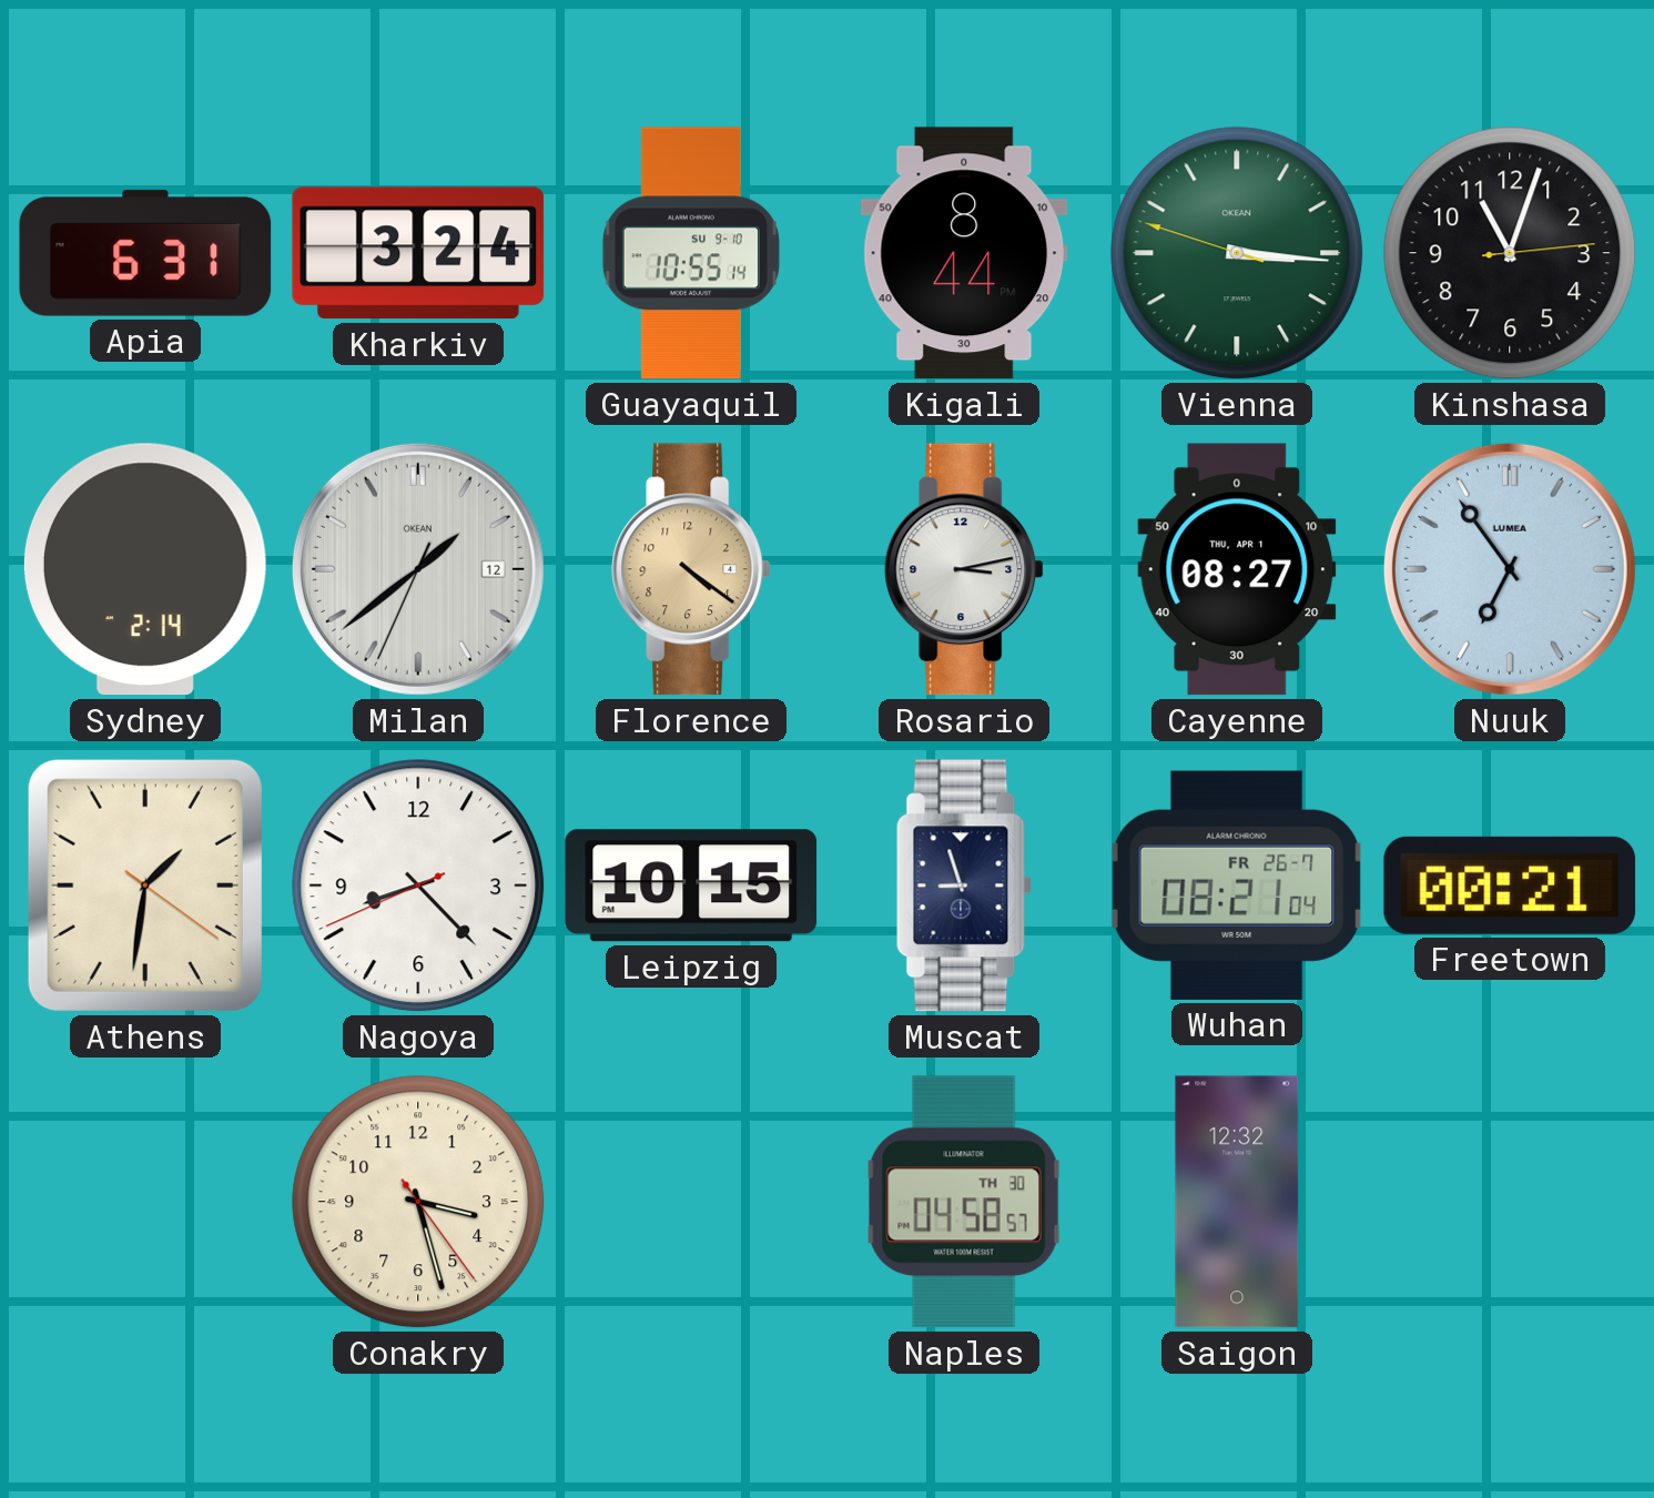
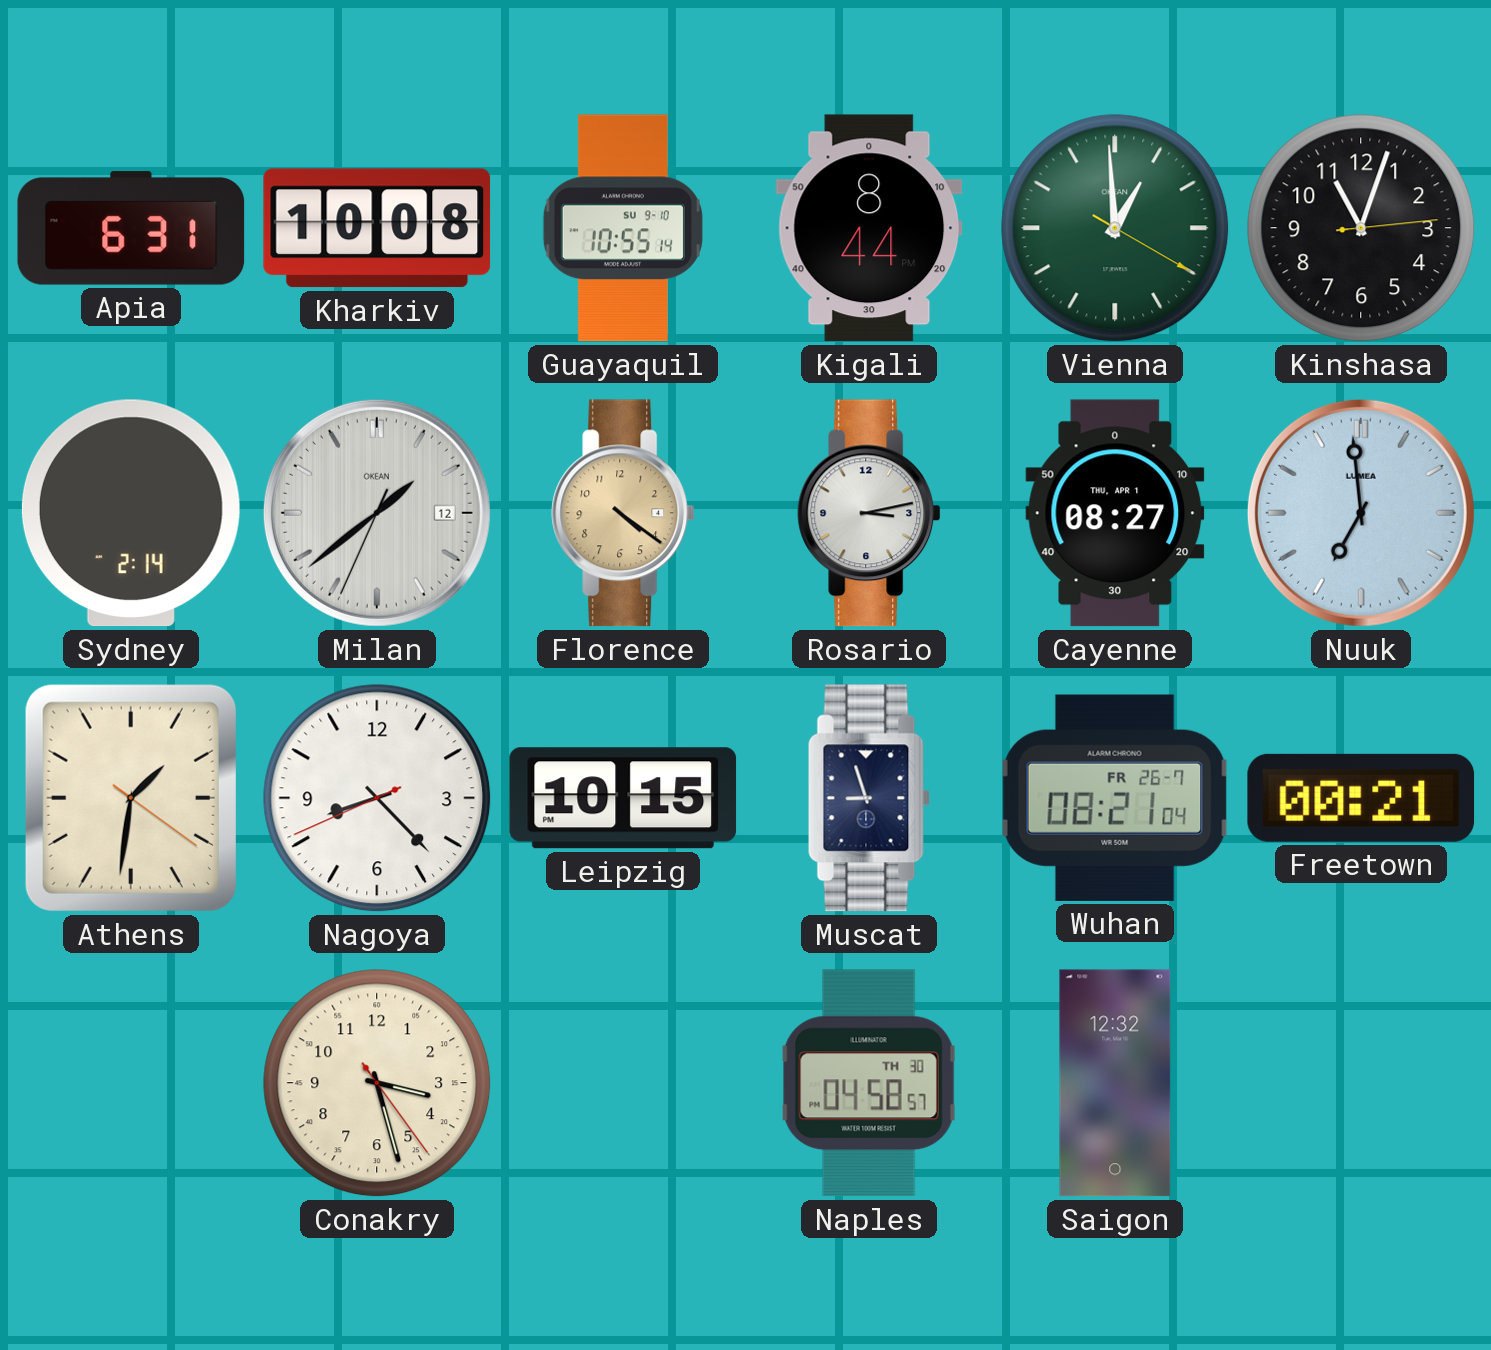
Kharkiv: 3:24 -> 10:08
Vienna: 3:15 -> 12:59
Nuuk: 6:54 -> 6:59
